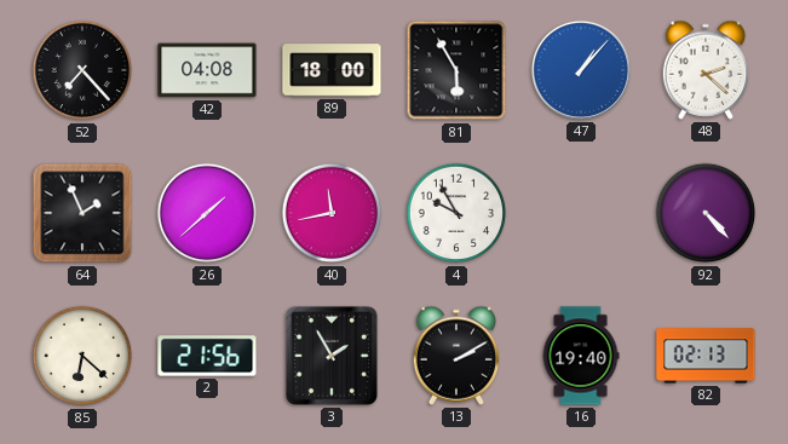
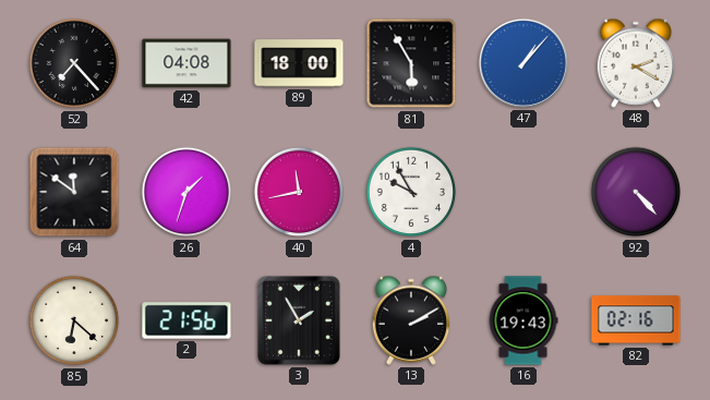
48: 2:22 -> 2:20
64: 1:56 -> 11:51
26: 1:38 -> 1:33
16: 19:40 -> 19:43
82: 02:13 -> 02:16
